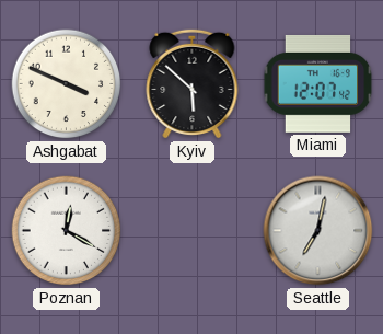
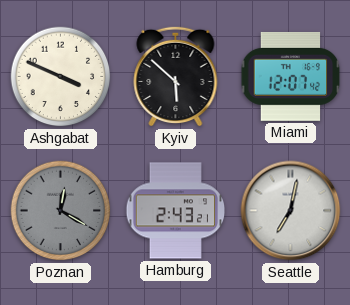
Poznan dial: white -> grey
Hamburg: none -> 2:43
